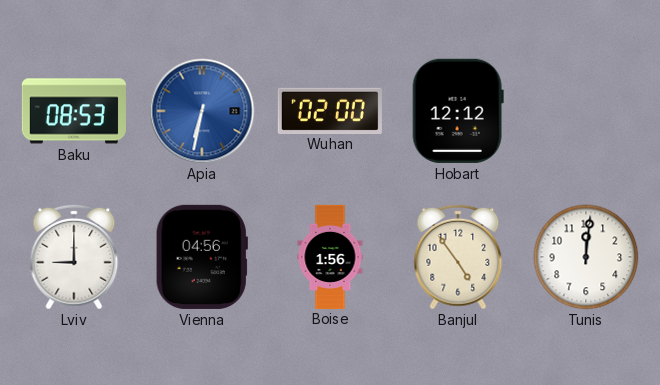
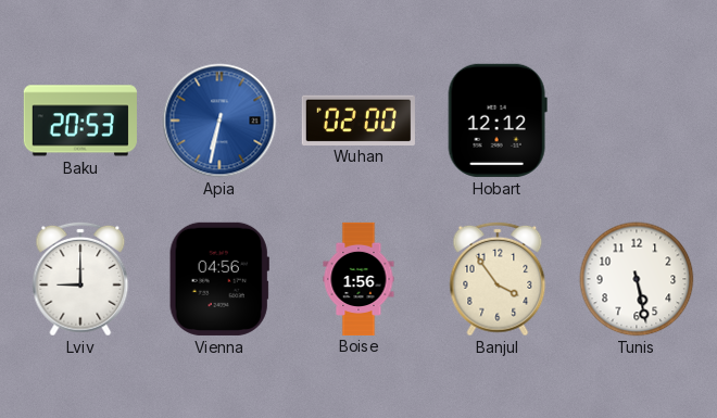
Baku: 08:53 -> 20:53
Banjul: 4:54 -> 3:54
Tunis: 12:01 -> 5:28
